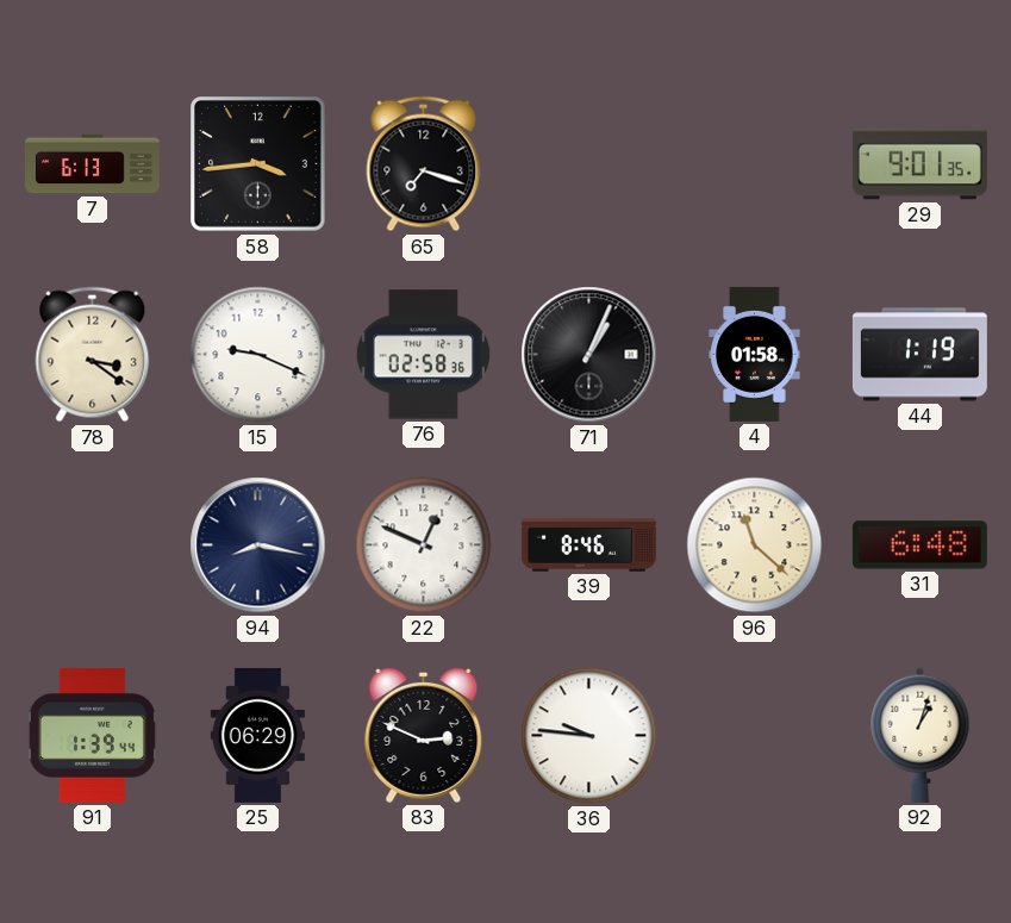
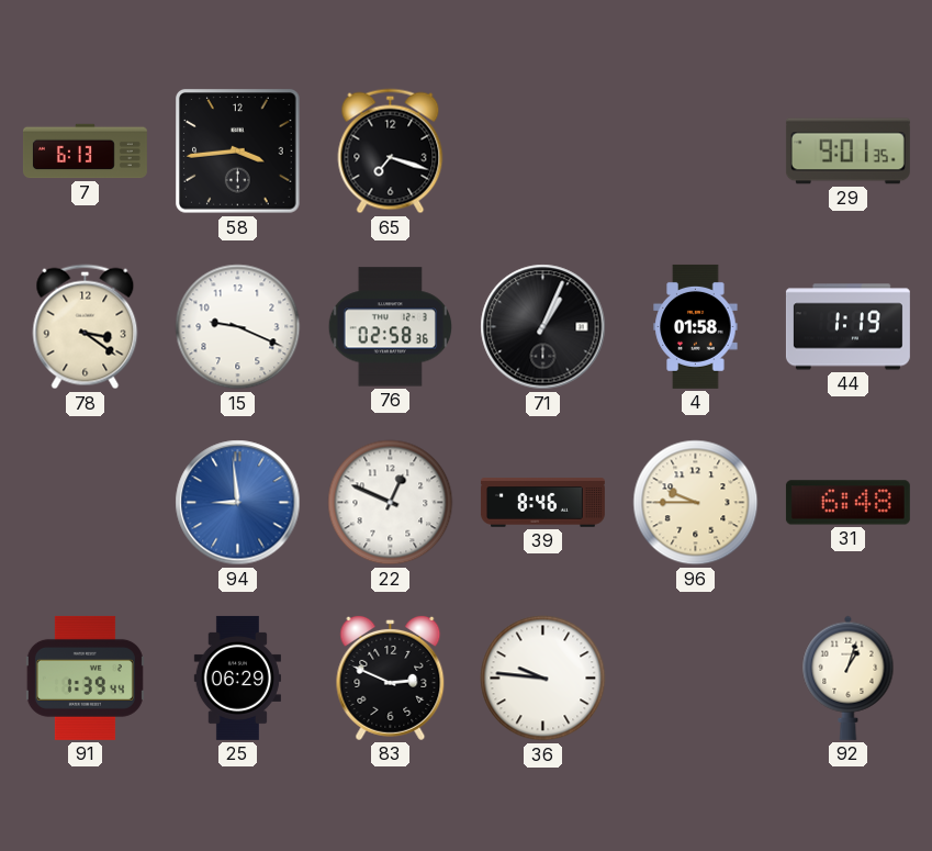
94: 8:17 -> 8:59
94 dial: navy -> blue
96: 11:22 -> 9:45
